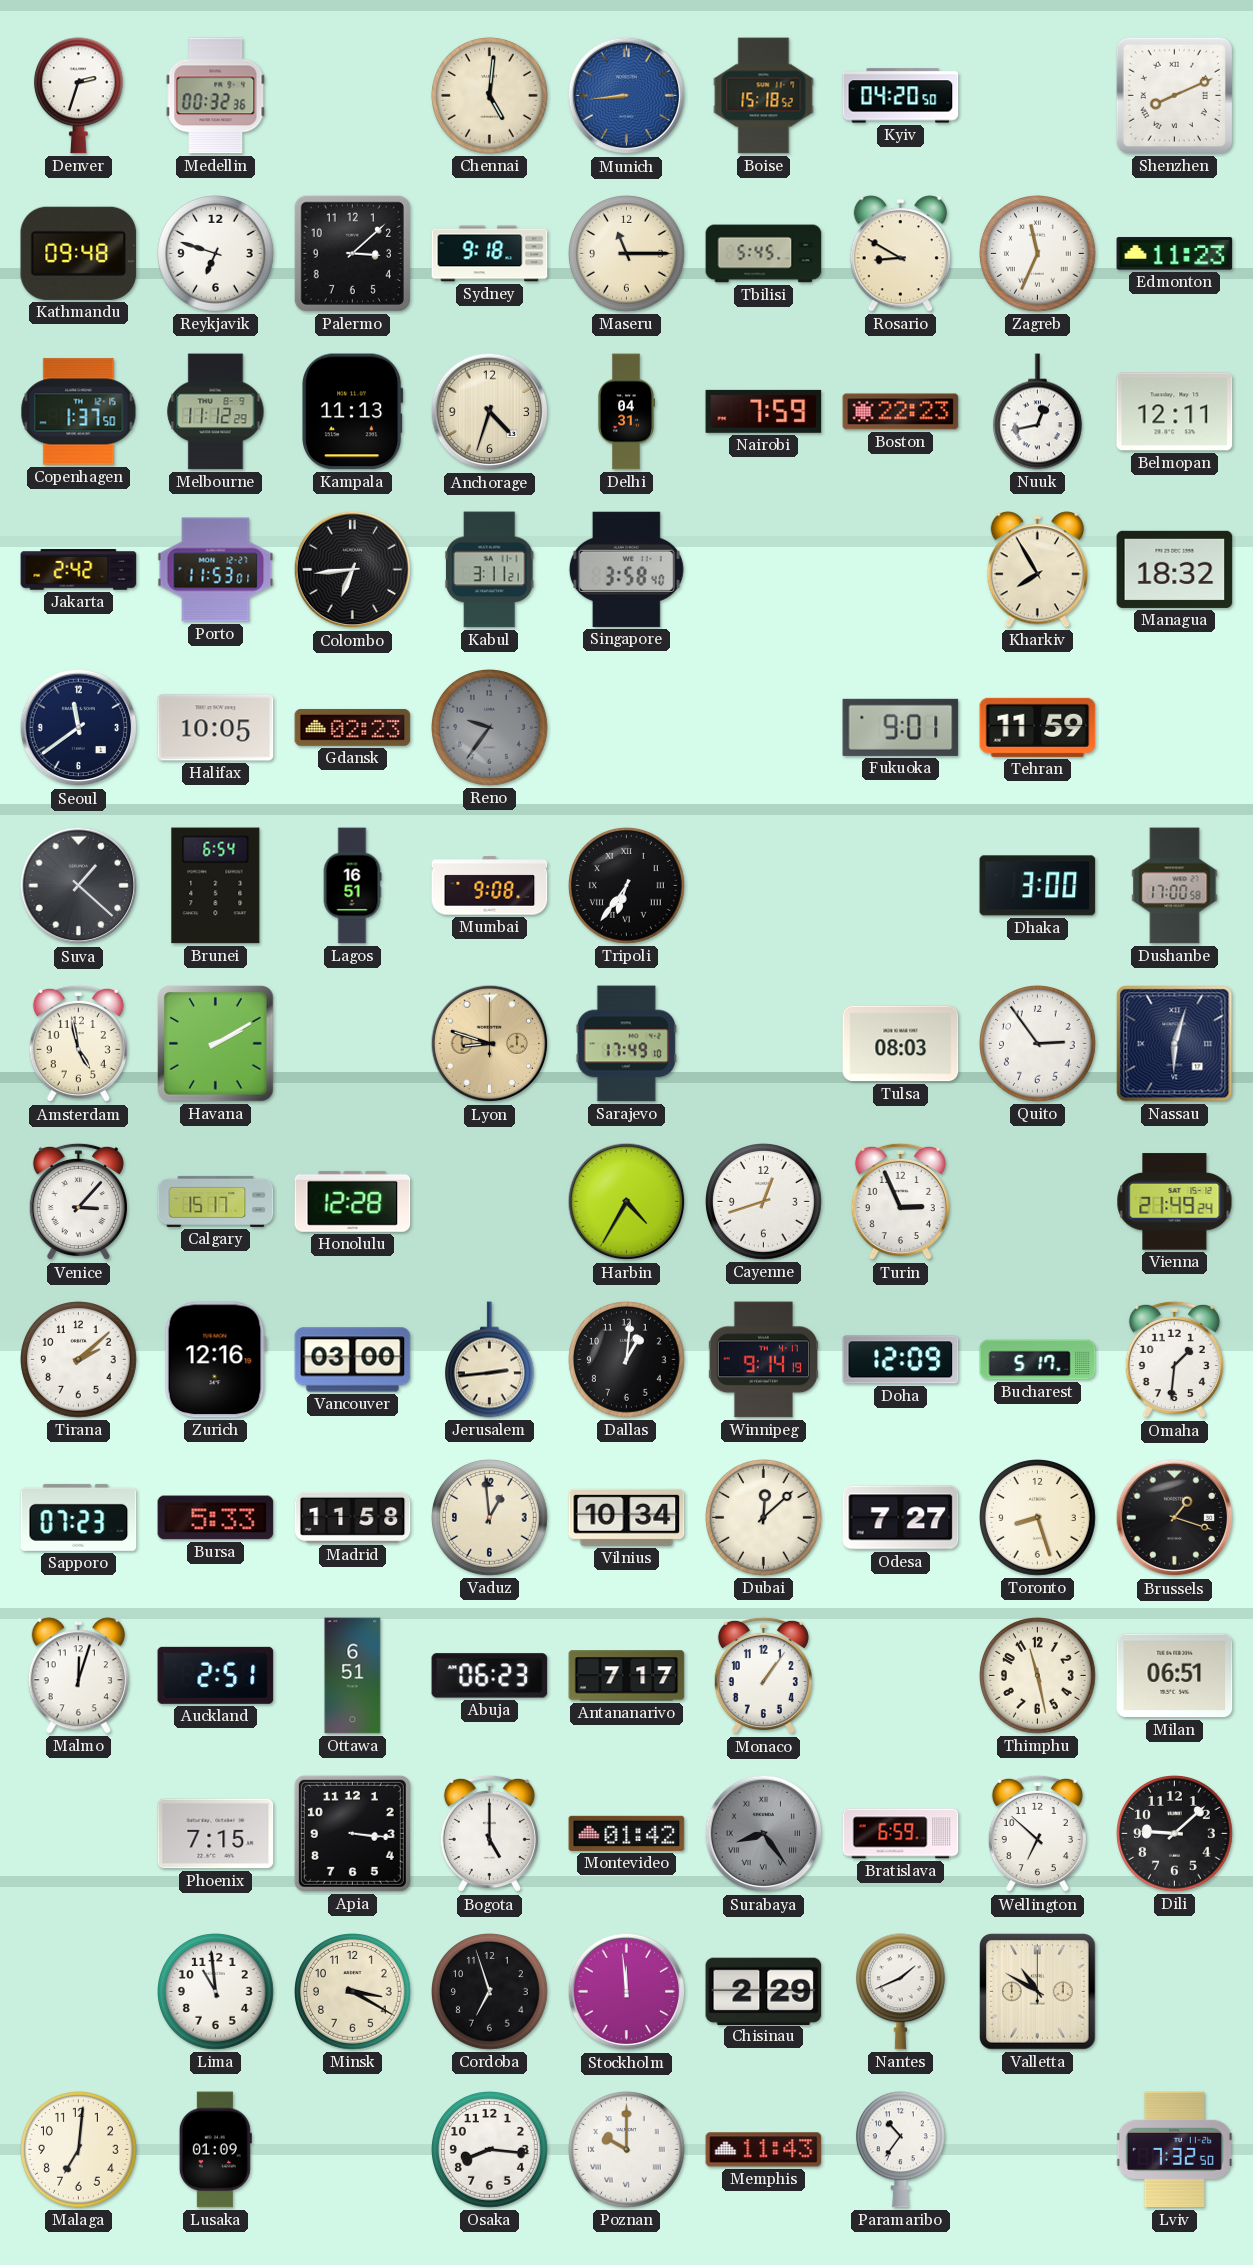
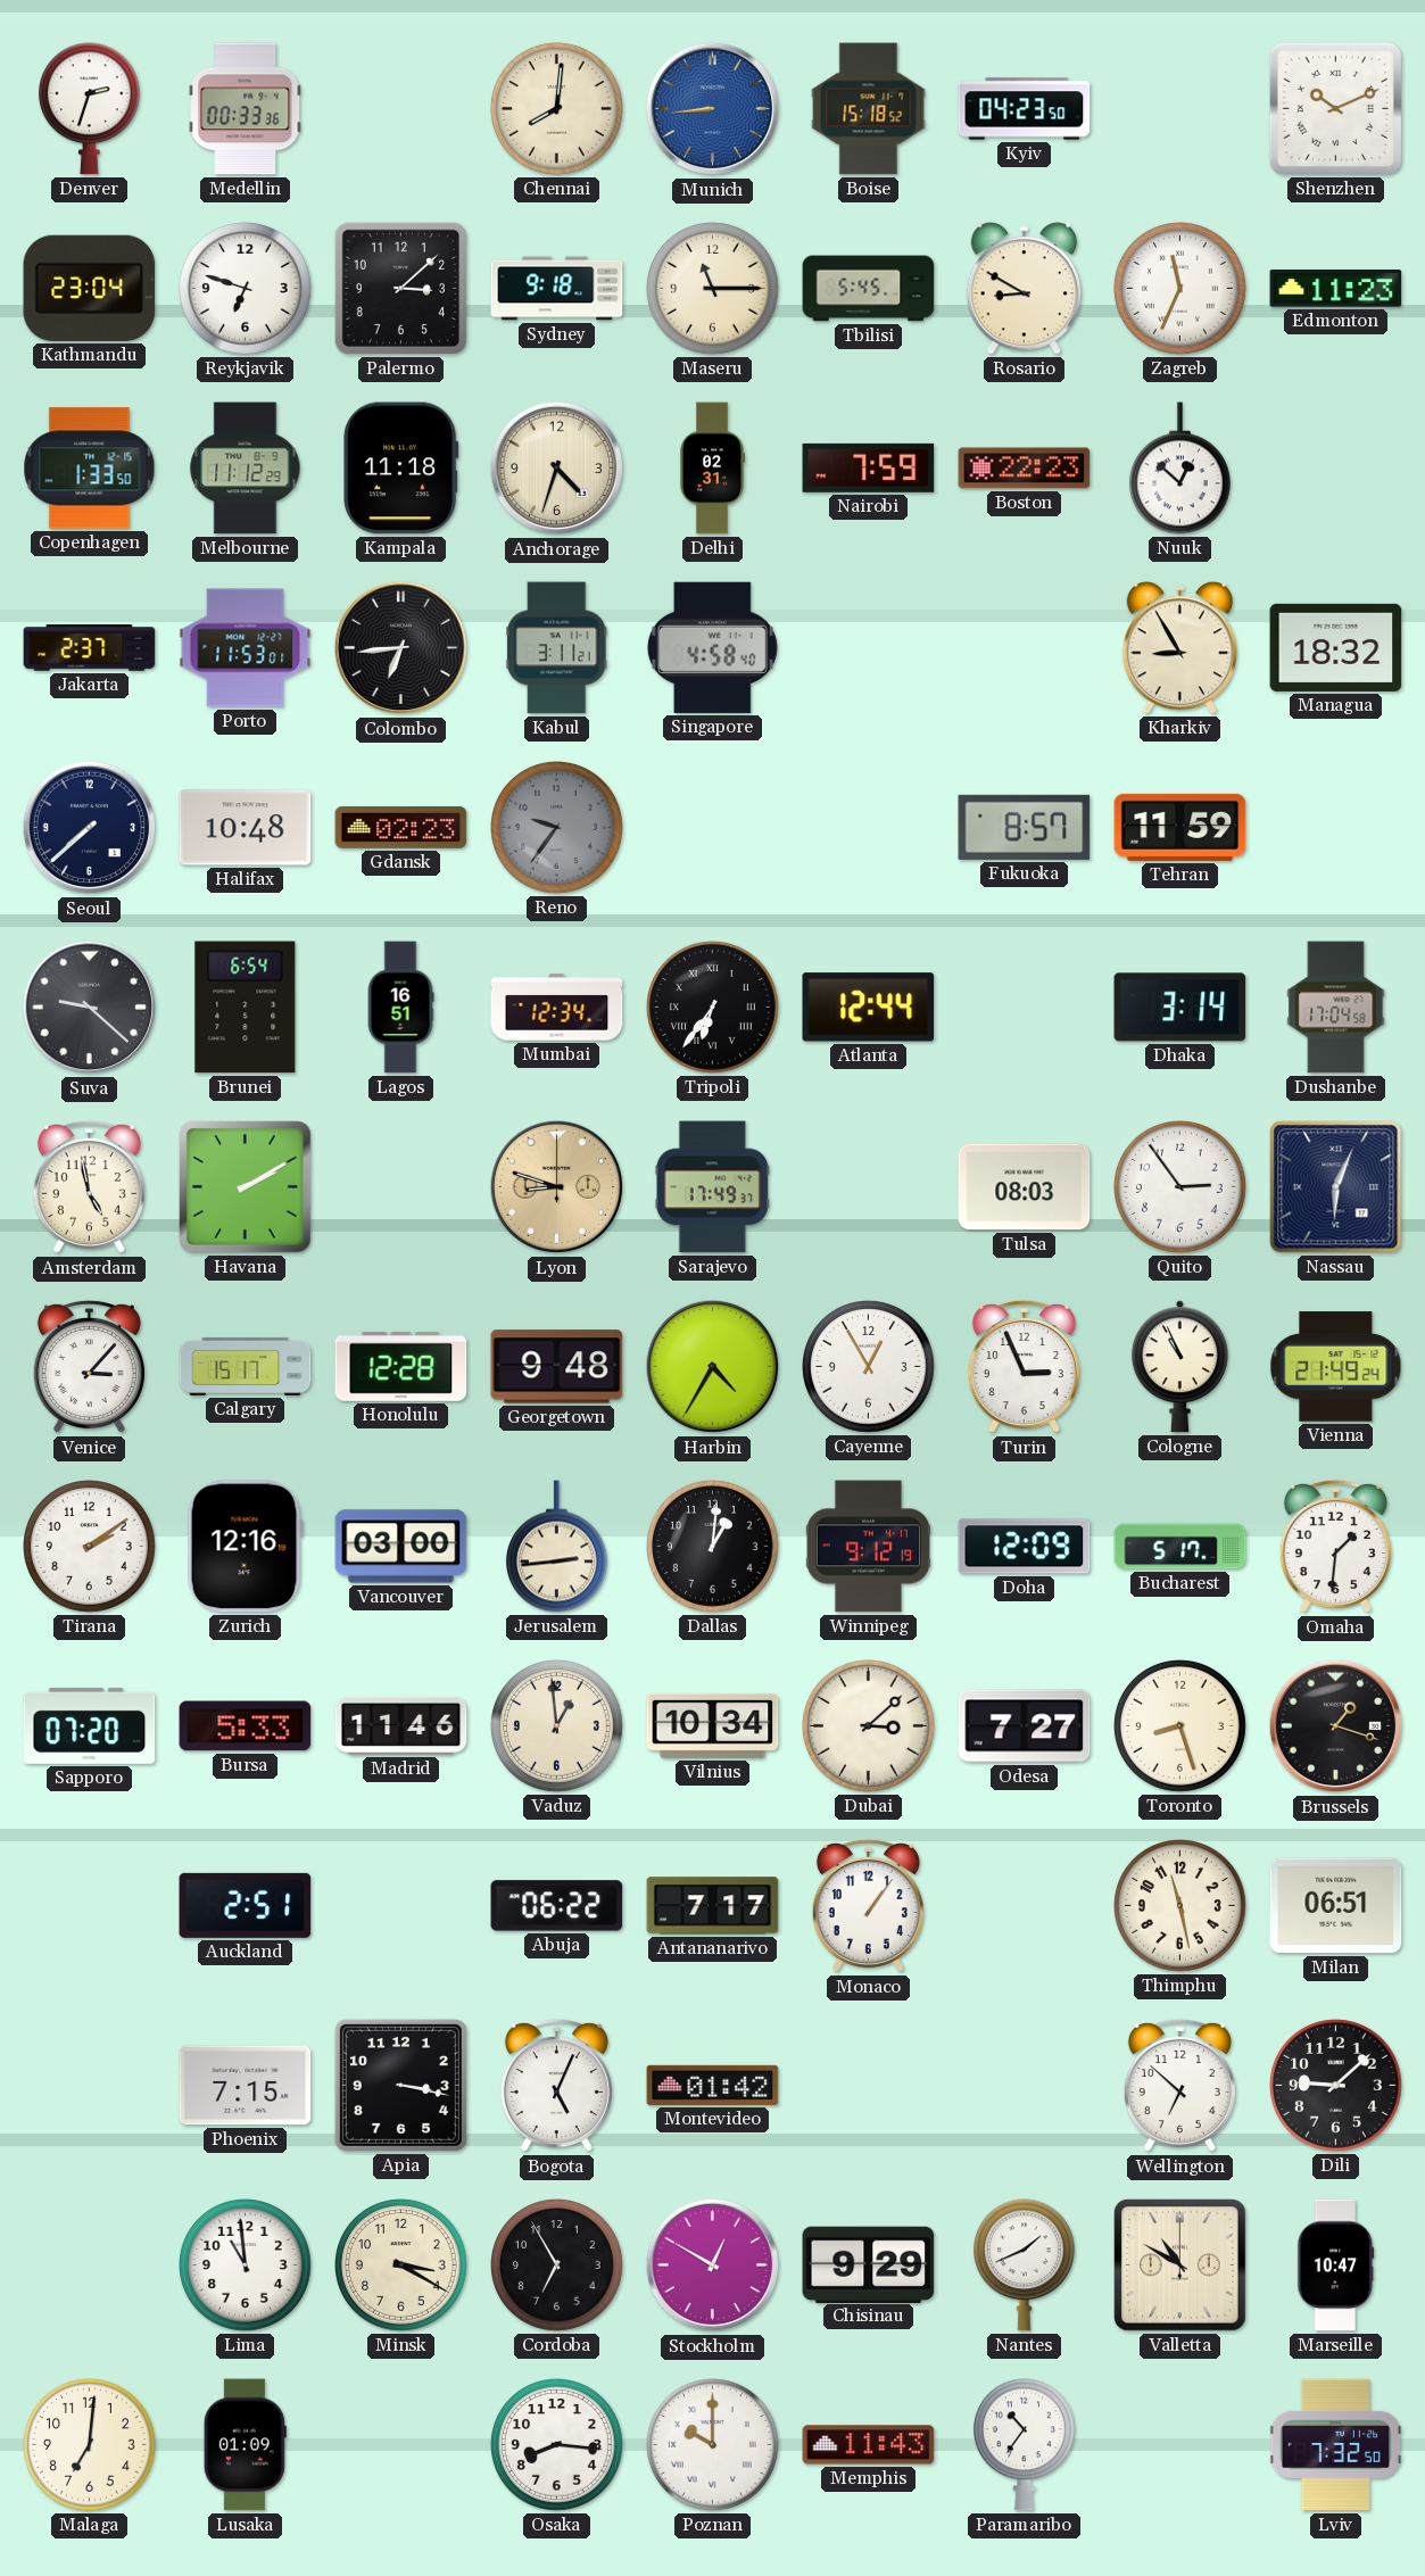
Medellin: 00:32 -> 00:33
Chennai: 5:01 -> 8:01
Kyiv: 04:20 -> 04:23
Shenzhen: 8:11 -> 10:11
Kathmandu: 09:48 -> 23:04
Copenhagen: 1:37 -> 1:33
Kampala: 11:13 -> 11:18
Delhi: 04:31 -> 02:31
Nuuk: 12:43 -> 12:52
Belmopan: 12:11 -> none
Jakarta: 2:42 -> 2:37
Singapore: 3:58 -> 4:58
Kharkiv: 7:55 -> 8:55
Seoul: 11:39 -> 7:38
Halifax: 10:05 -> 10:48
Fukuoka: 9:01 -> 8:57
Suva: 1:22 -> 9:22
Mumbai: 9:08 -> 12:34
Atlanta: none -> 12:44
Dhaka: 3:00 -> 3:14
Dushanbe: 17:00 -> 17:04
Sarajevo: 17:49:10 -> 17:49:37
Nassau: 6:03 -> 6:04
Georgetown: none -> 9:48
Cayenne: 12:42 -> 12:55
Cologne: none -> 10:56
Tirana: 2:08 -> 2:09
Winnipeg: 9:14 -> 9:12
Sapporo: 07:23 -> 07:20
Madrid: 11:58 -> 11:46
Dubai: 12:08 -> 3:08
Malmo: 12:03 -> none
Ottawa: 6:51 -> none
Abuja: 06:23 -> 06:22
Apia: 3:16 -> 3:17
Bogota: 5:00 -> 5:04
Surabaya: 8:24 -> none
Bratislava: 6:59 -> none
Cordoba: 6:57 -> 6:55
Stockholm: 11:59 -> 12:50
Chisinau: 2:29 -> 9:29
Marseille: none -> 10:47
